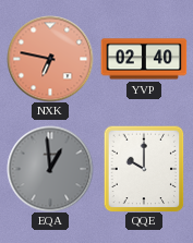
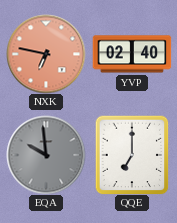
EQA: 12:59 -> 9:59
QQE: 10:00 -> 7:00
